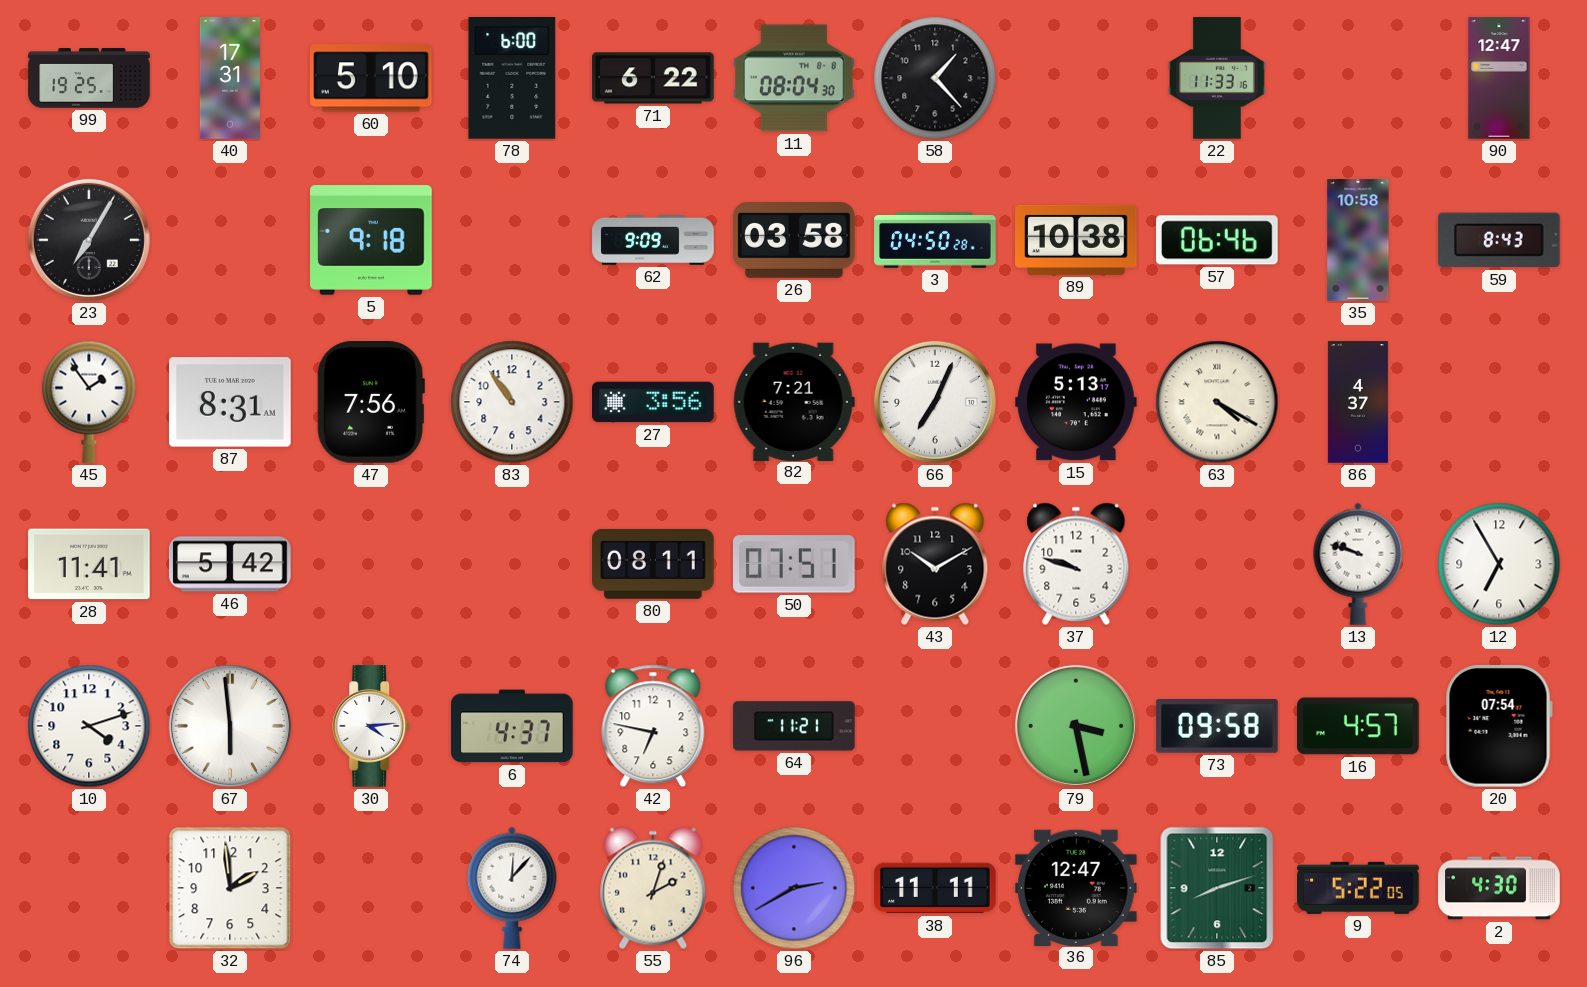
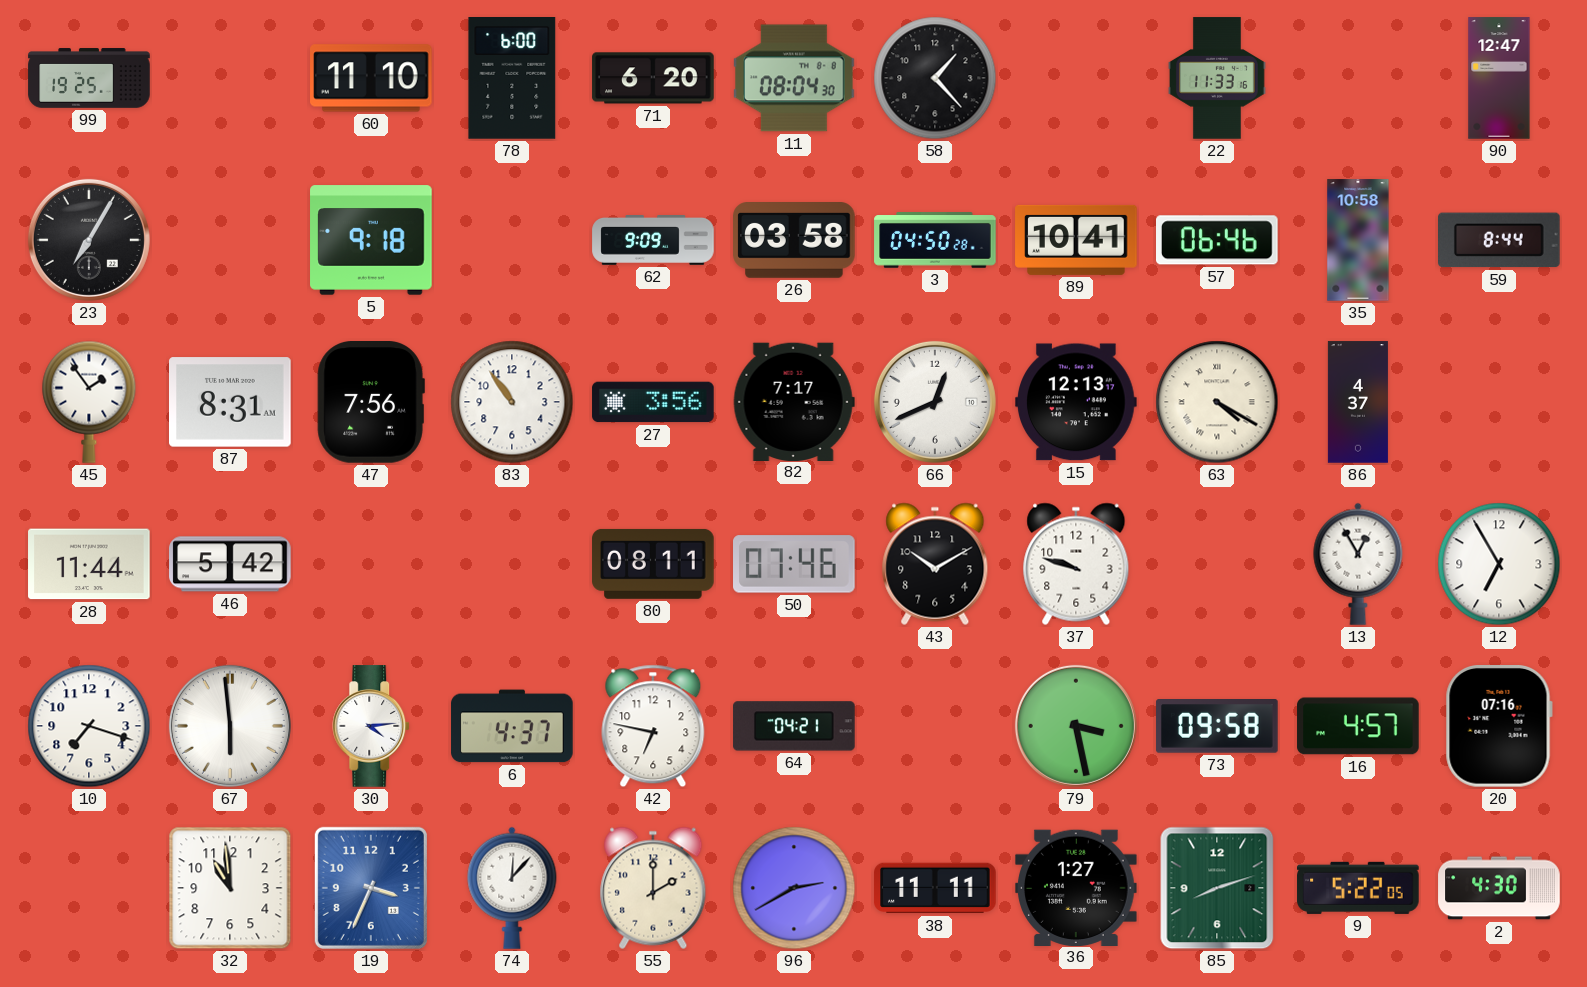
40: 17:31 -> none
60: 5:10 -> 11:10
71: 6:22 -> 6:20
89: 10:38 -> 10:41
59: 8:43 -> 8:44
82: 7:21 -> 7:17
66: 7:04 -> 12:41
15: 5:13 -> 12:13
28: 11:41 -> 11:44
50: 07:51 -> 07:46
13: 9:48 -> 12:55
10: 4:12 -> 7:18
64: 11:21 -> 04:21
20: 07:54 -> 07:16
32: 1:59 -> 10:59
19: none -> 3:34
55: 2:03 -> 2:00
36: 12:47 -> 1:27
